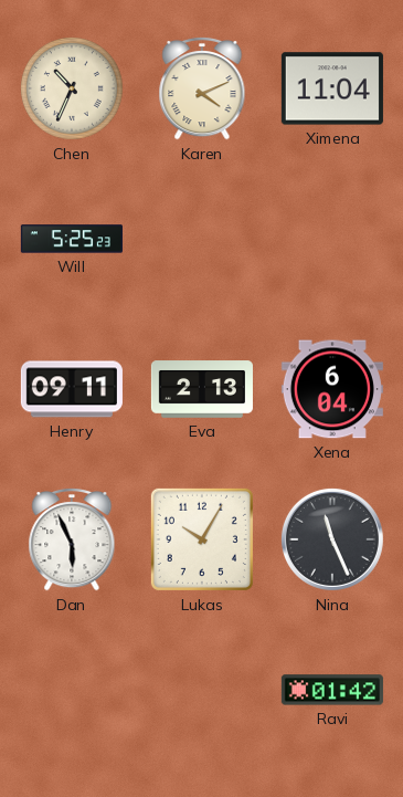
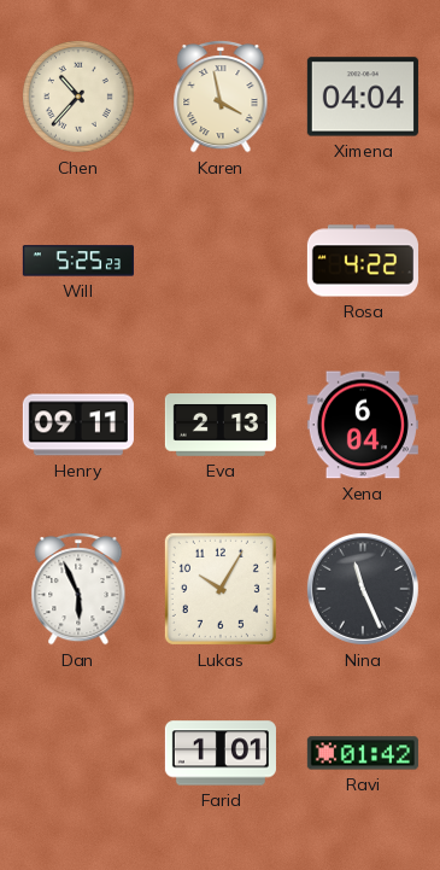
Chen: 10:34 -> 10:37
Karen: 4:11 -> 3:58
Ximena: 11:04 -> 04:04
Rosa: none -> 4:22
Farid: none -> 1:01
